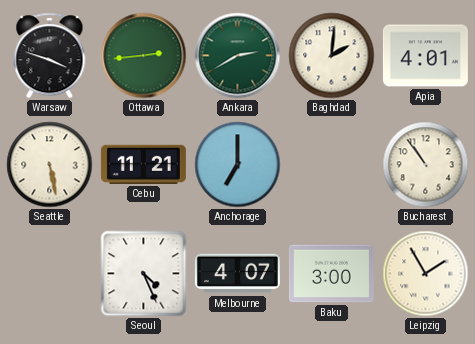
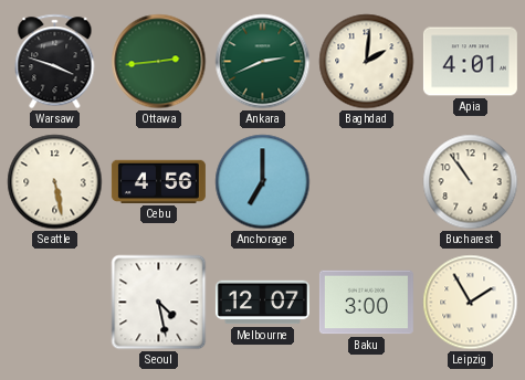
Ankara: 2:40 -> 2:41
Cebu: 11:21 -> 4:56
Seoul: 4:26 -> 4:28
Melbourne: 4:07 -> 12:07
